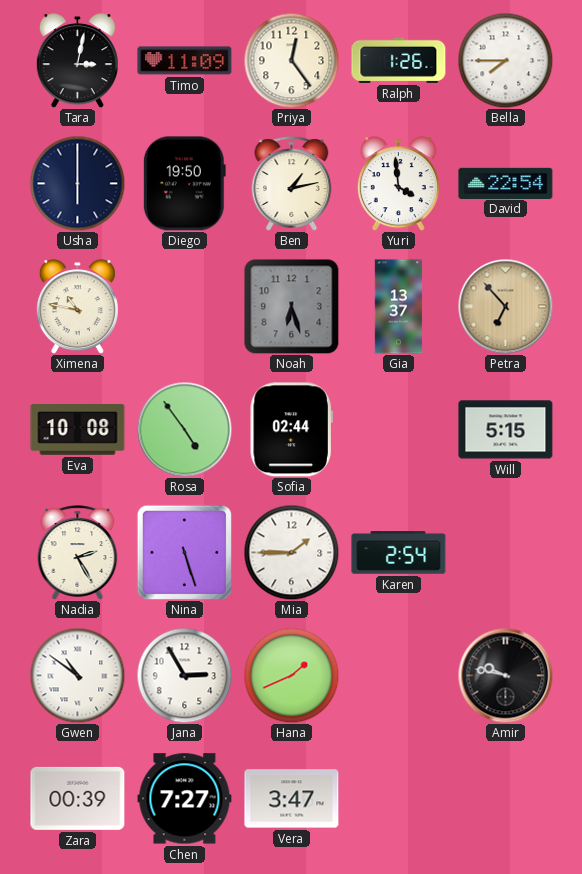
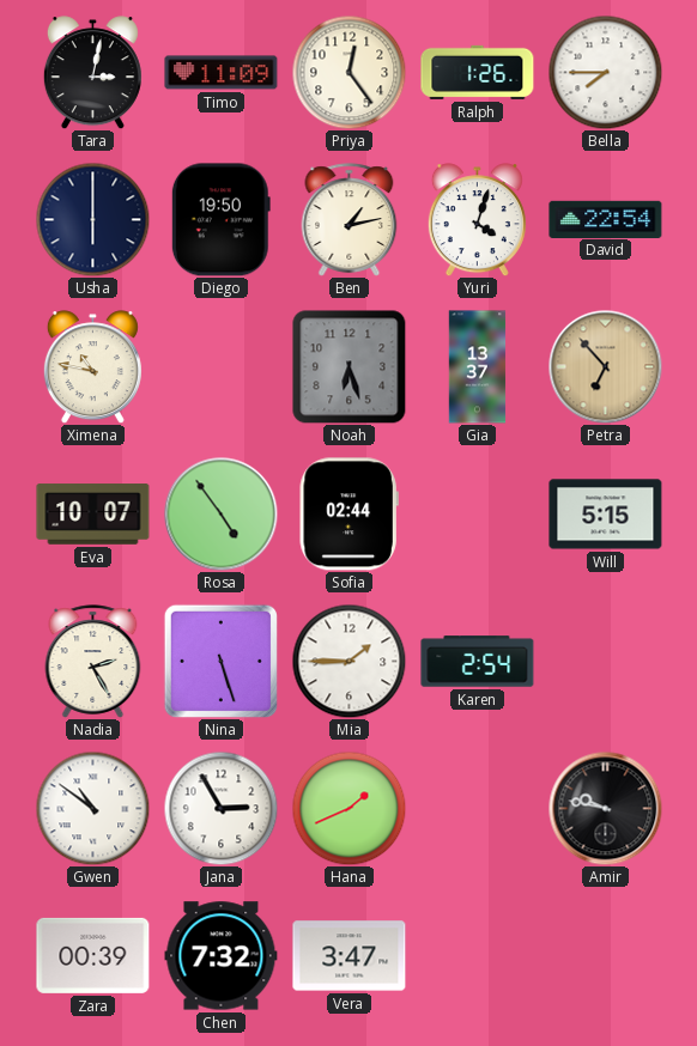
Yuri: 3:59 -> 4:03
Eva: 10:08 -> 10:07
Chen: 7:27 -> 7:32
